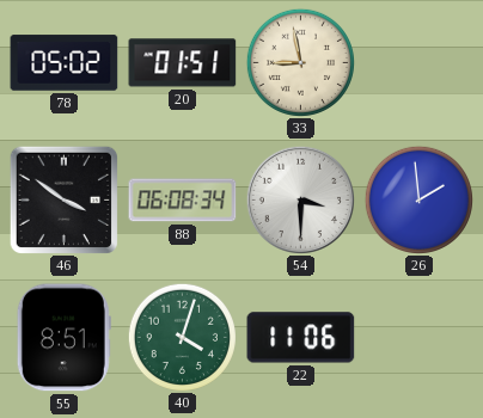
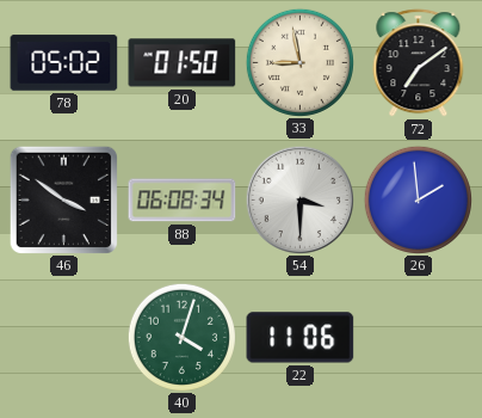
20: 01:51 -> 01:50
72: none -> 7:09
55: 8:51 -> none
